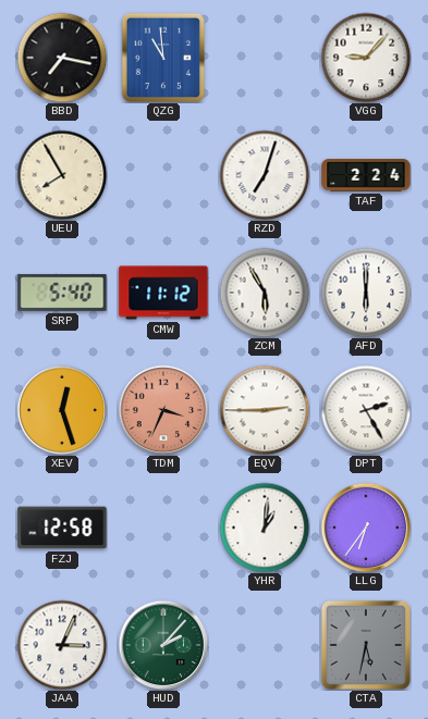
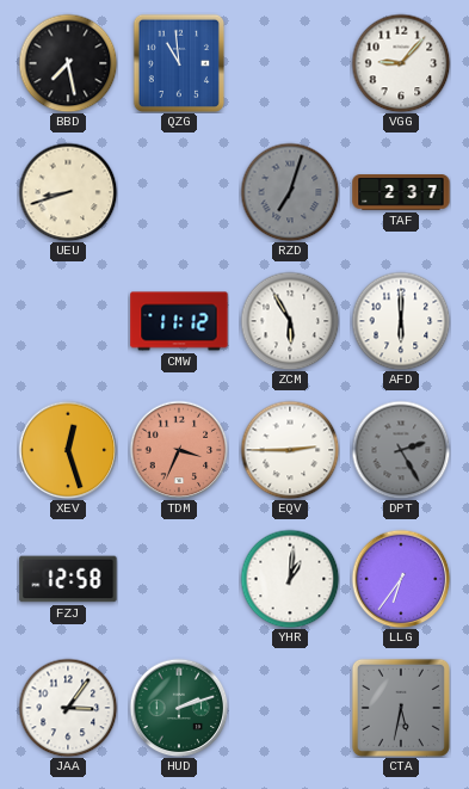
BBD: 7:17 -> 7:28
UEU: 7:55 -> 8:42
RZD dial: white -> grey
TAF: 2:24 -> 2:37
SRP: 5:40 -> none
DPT dial: white -> grey
JAA: 3:04 -> 3:06
HUD: 2:07 -> 2:12
